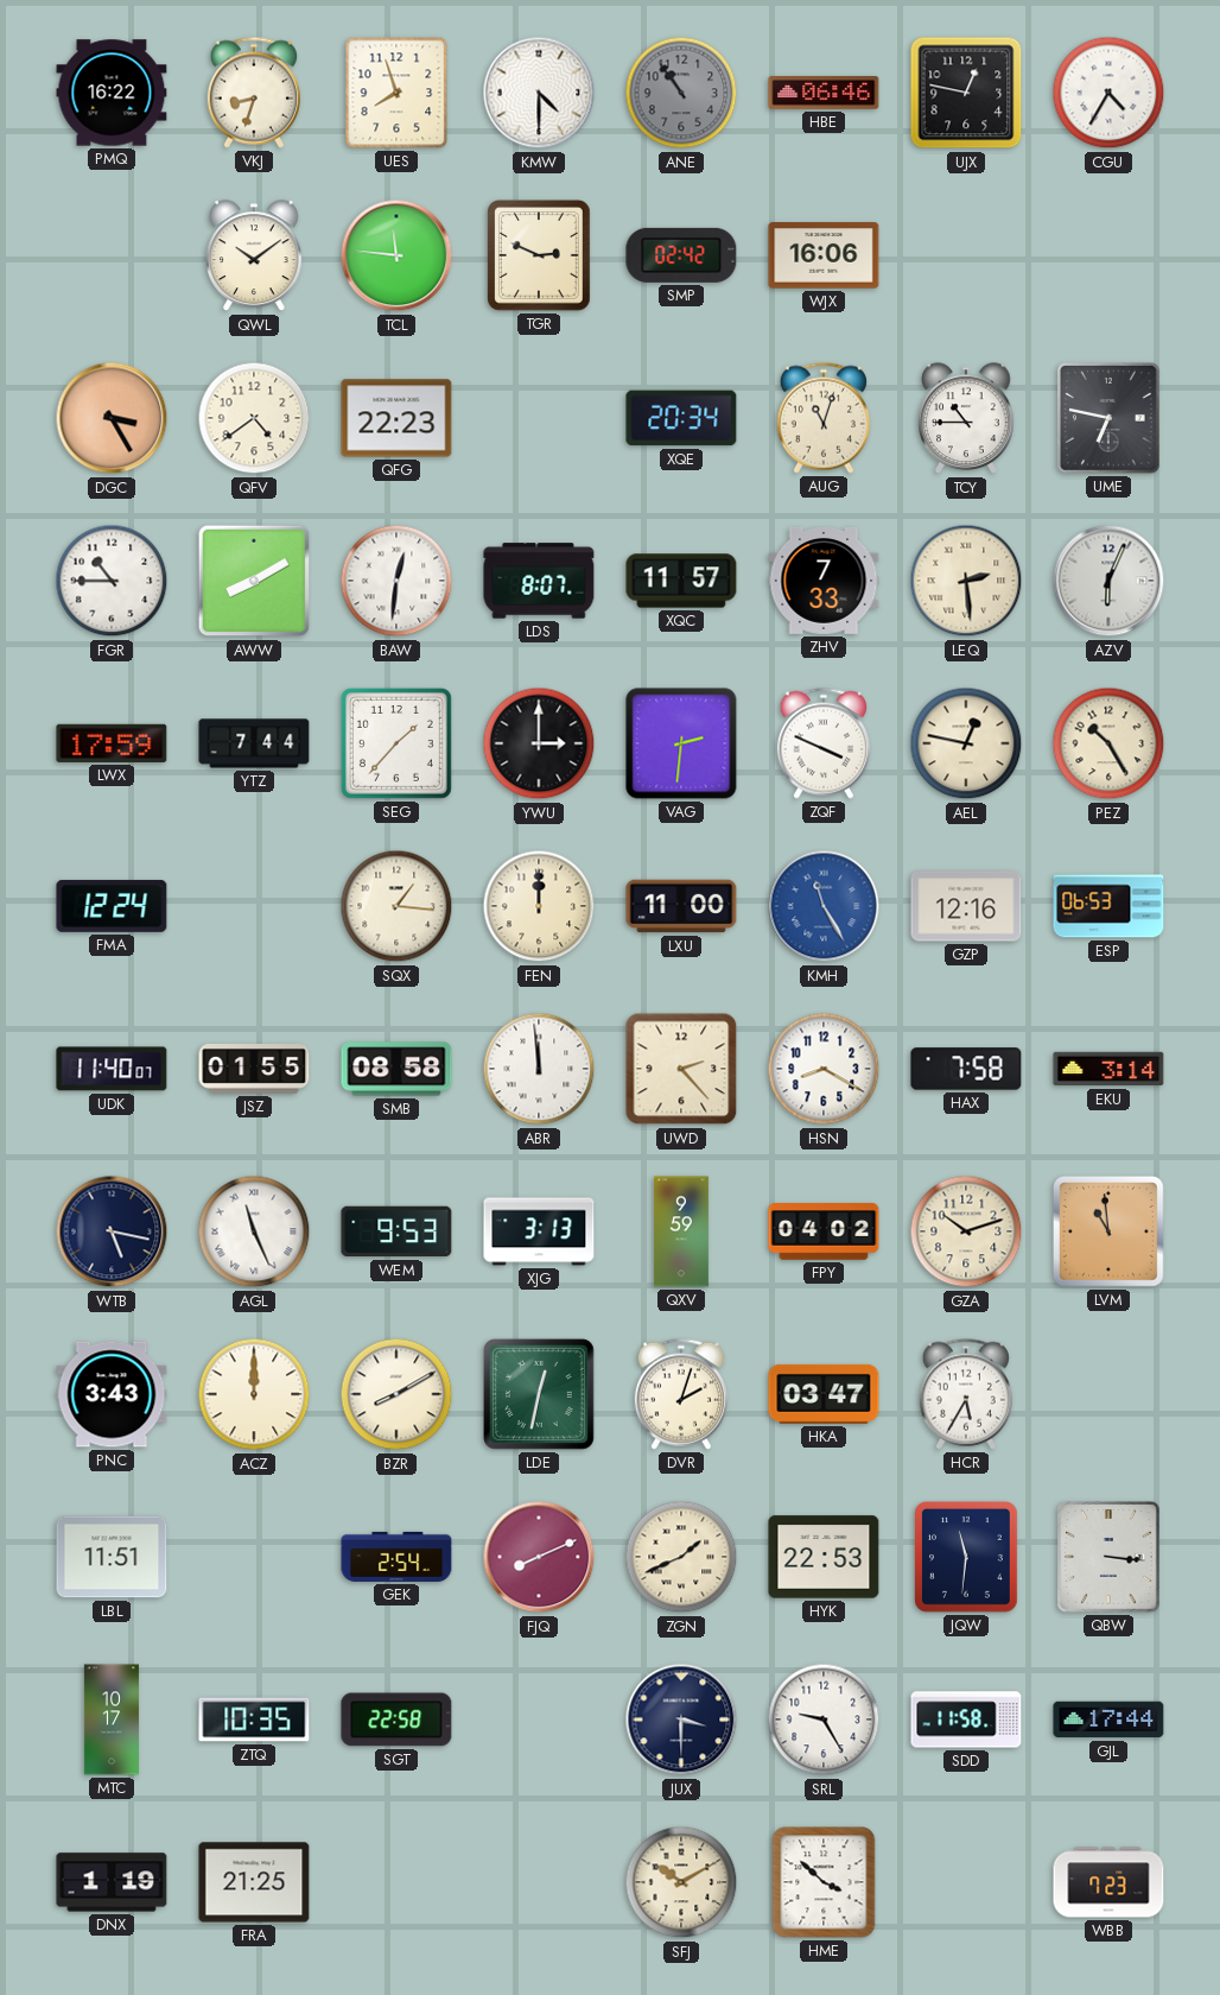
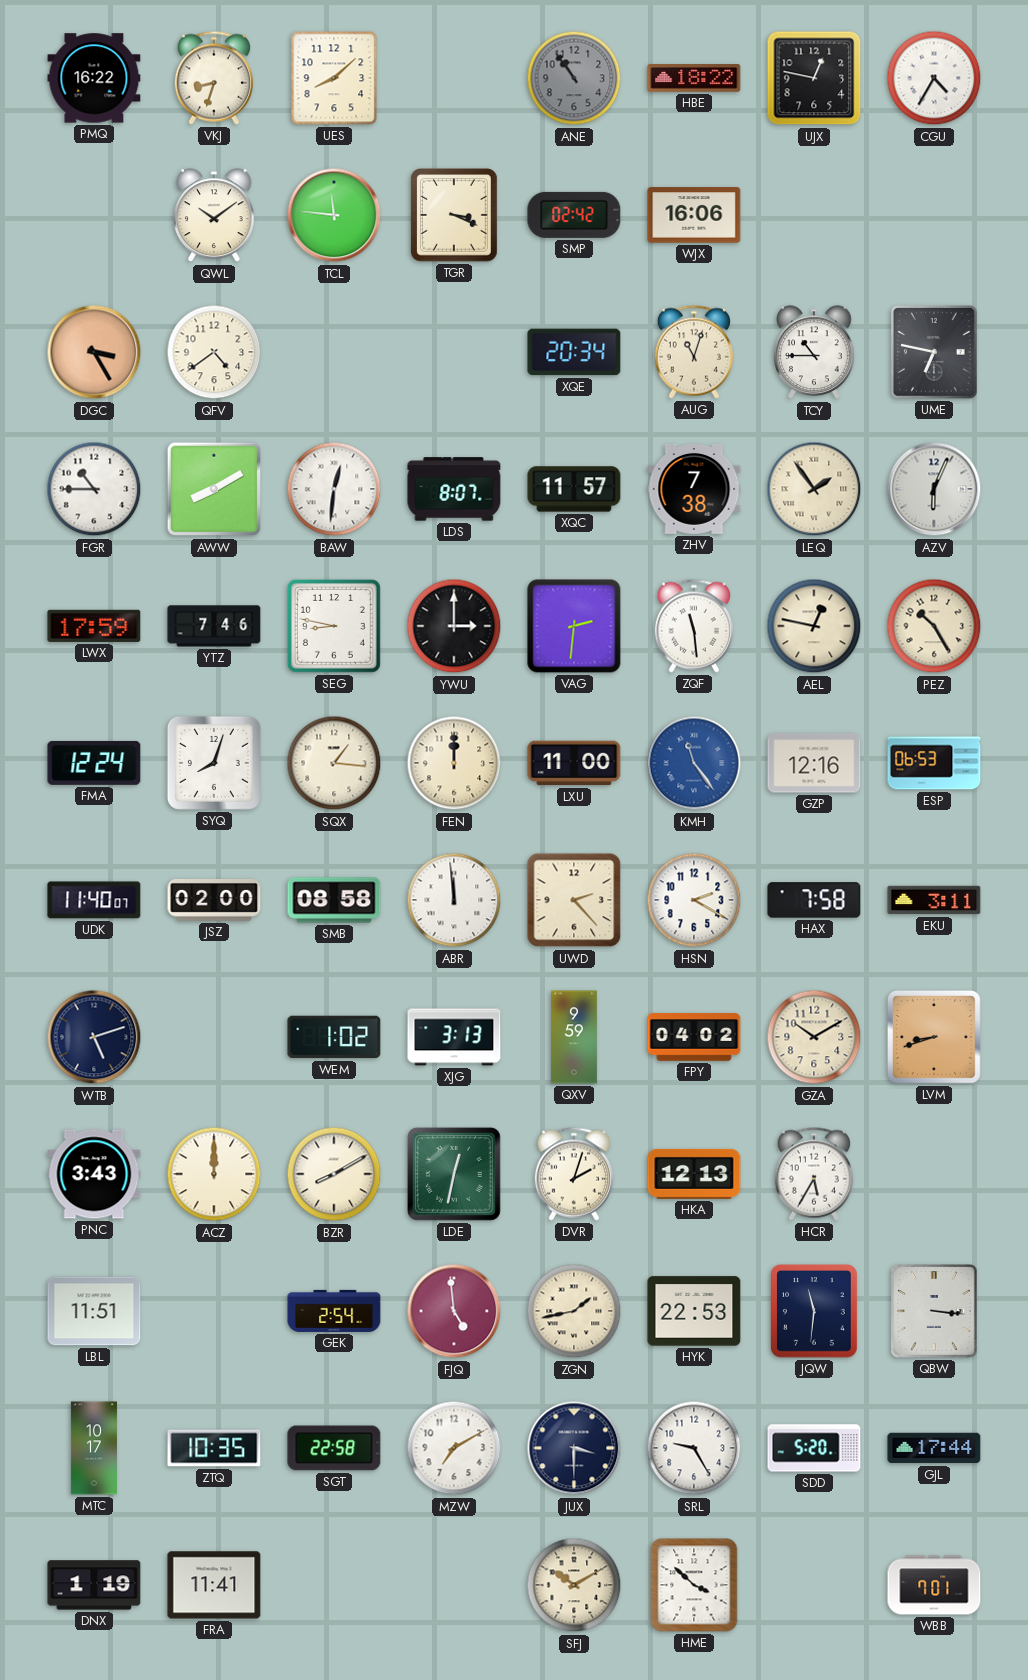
UES: 7:57 -> 8:08
KMW: 4:30 -> none
HBE: 06:46 -> 18:22
TGR: 2:49 -> 3:19
QFG: 22:23 -> none
ZHV: 7:33 -> 7:38
LEQ: 2:29 -> 1:54
YTZ: 7:44 -> 7:46
SEG: 1:37 -> 8:47
ZQF: 3:49 -> 11:29
SYQ: none -> 8:03
KMH: 11:25 -> 11:24
JSZ: 01:55 -> 02:00
HSN: 8:20 -> 2:20
EKU: 3:14 -> 3:11
WTB: 5:17 -> 5:12
AGL: 11:26 -> none
WEM: 9:53 -> 1:02
GZA: 10:12 -> 10:10
LVM: 10:59 -> 8:42
HKA: 03:47 -> 12:13
FJQ: 8:11 -> 4:59
ZGN: 1:41 -> 1:43
MZW: none -> 7:10
SDD: 11:58 -> 5:20
FRA: 21:25 -> 11:41
WBB: 7:23 -> 7:01
